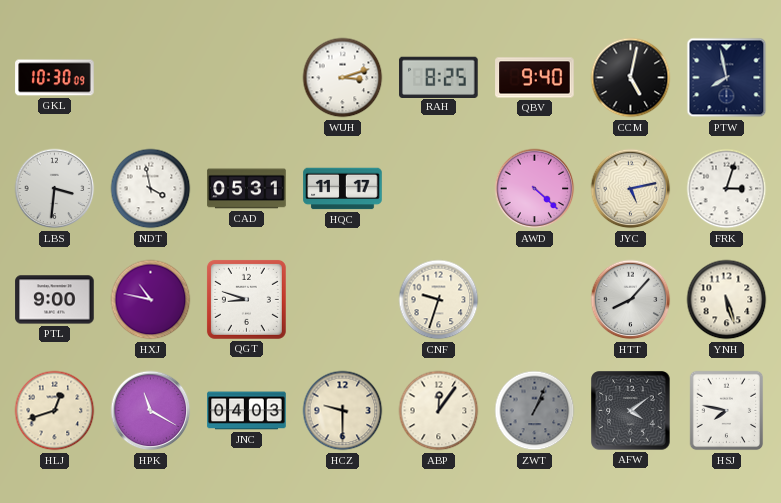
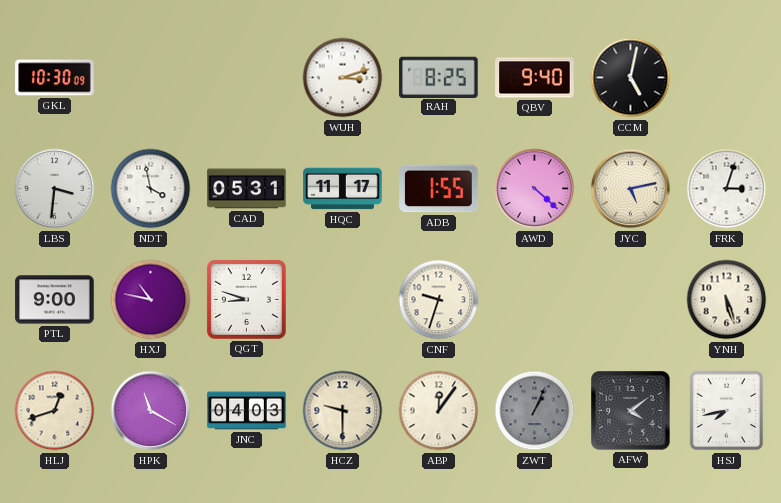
PTW: 7:58 -> none
ADB: none -> 1:55
HTT: 8:07 -> none
HSJ: 7:47 -> 7:43
